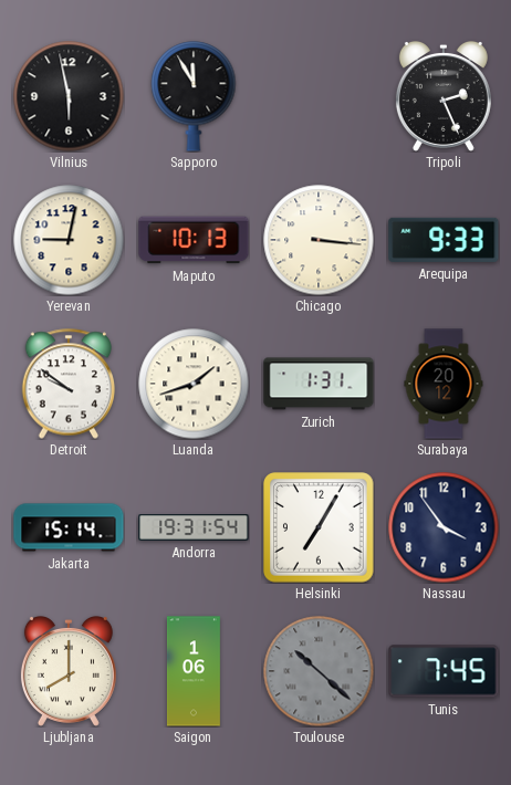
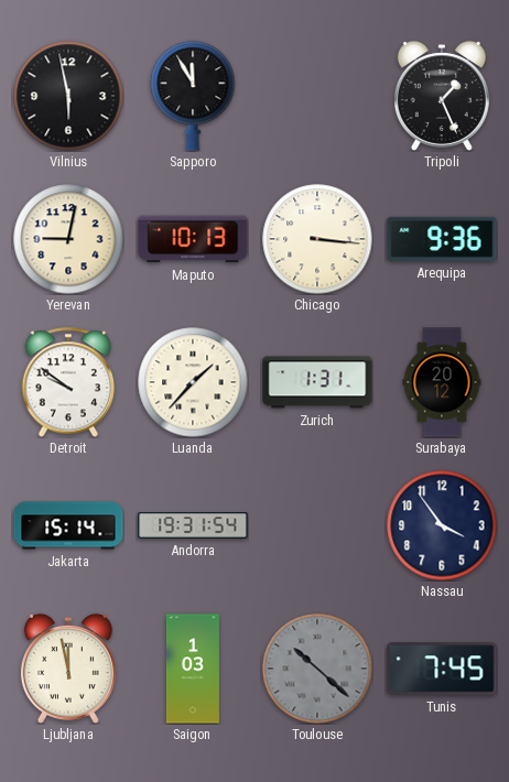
Tripoli: 2:26 -> 1:26
Arequipa: 9:33 -> 9:36
Luanda: 1:42 -> 1:37
Helsinki: 7:05 -> none
Ljubljana: 8:00 -> 11:58
Saigon: 1:06 -> 1:03
